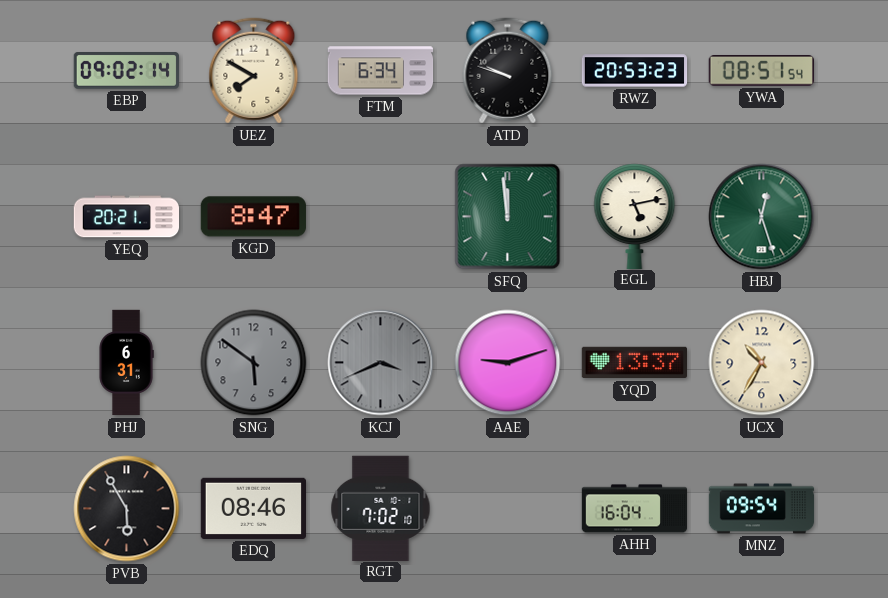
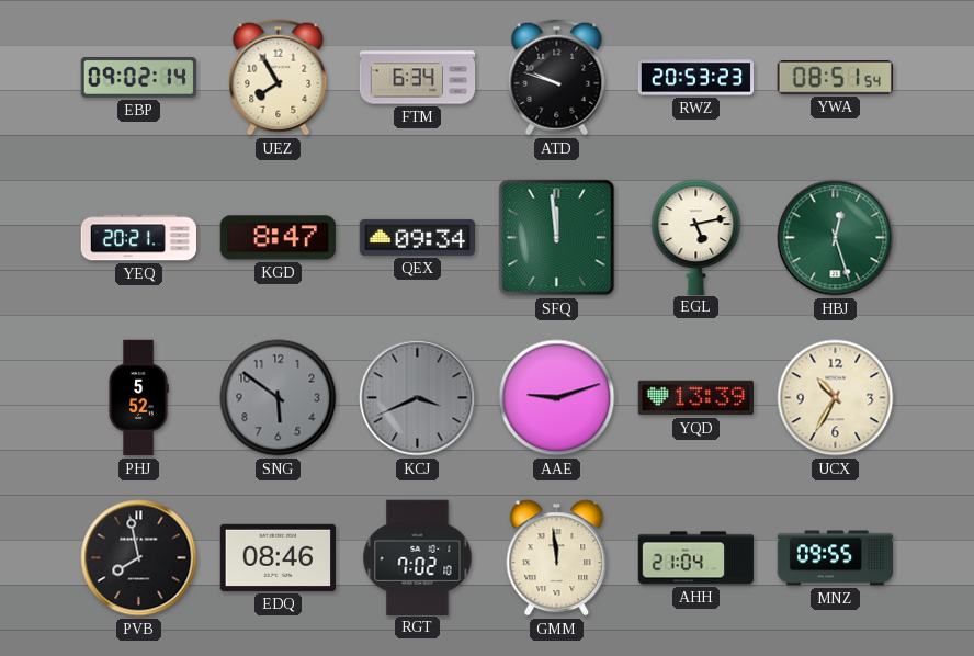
UEZ: 7:50 -> 7:55
QEX: none -> 09:34
PHJ: 6:31 -> 5:52
YQD: 13:37 -> 13:39
PVB: 5:55 -> 7:58
GMM: none -> 11:59
AHH: 16:04 -> 21:04
MNZ: 09:54 -> 09:55
